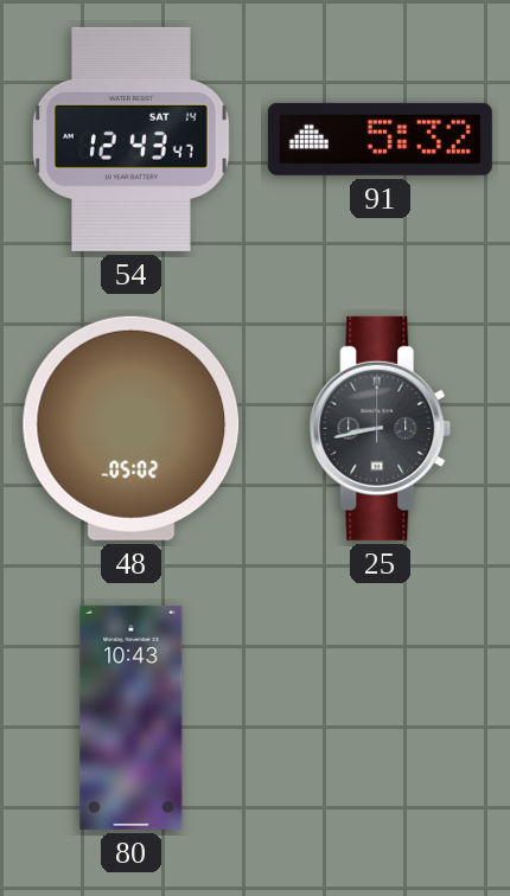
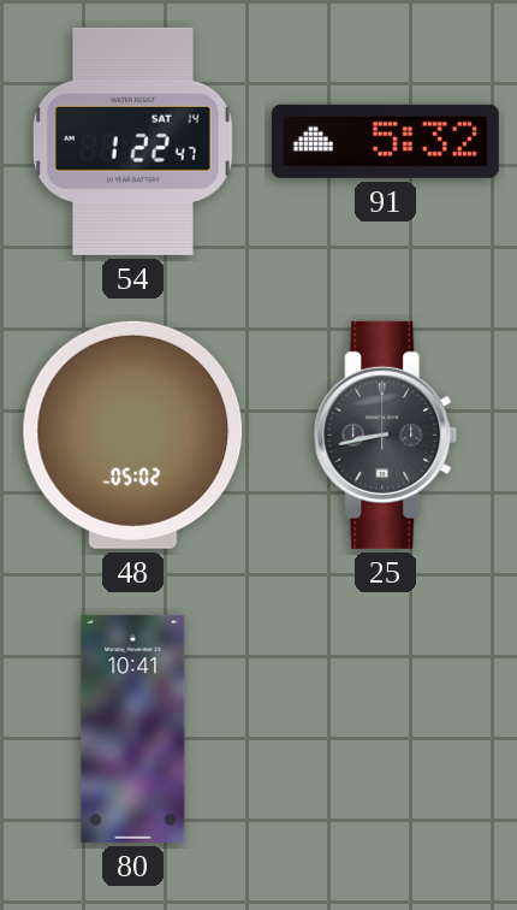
54: 12:43 -> 1:22
80: 10:43 -> 10:41
